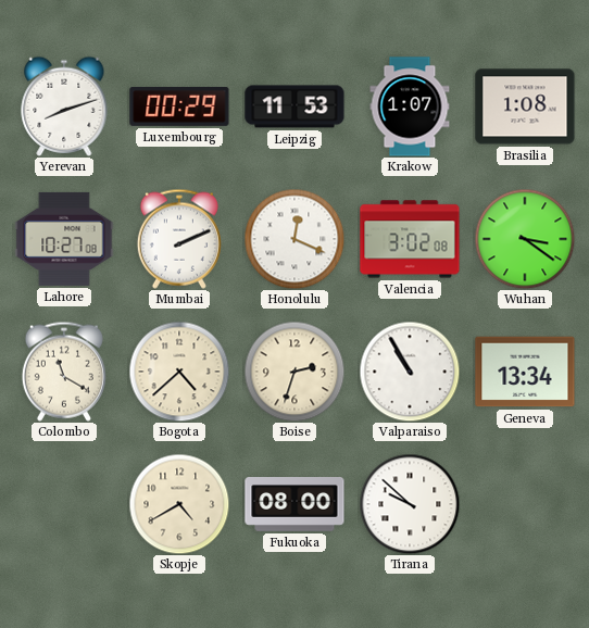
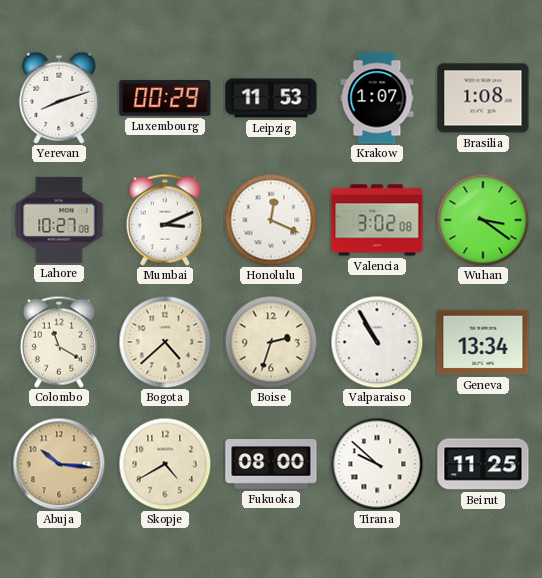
Mumbai: 2:11 -> 3:11
Abuja: none -> 10:16
Beirut: none -> 11:25
